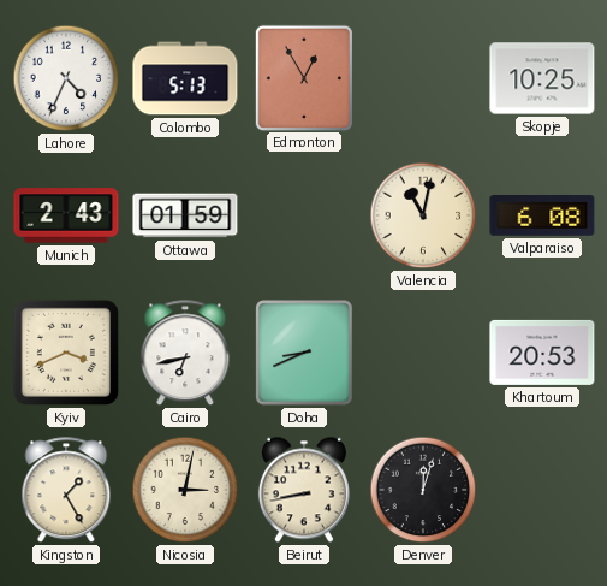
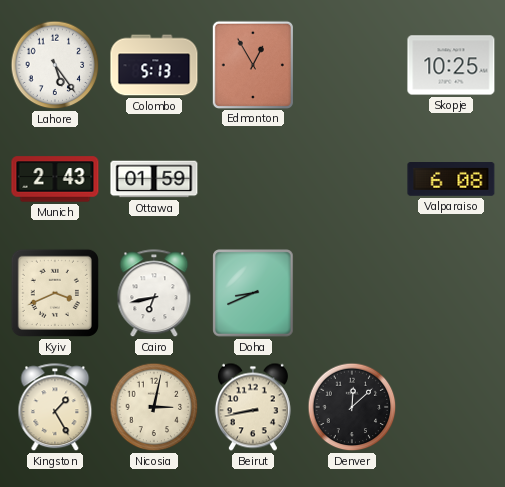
Lahore: 4:34 -> 5:24
Valencia: 11:02 -> none
Khartoum: 20:53 -> none
Denver: 12:03 -> 12:08
